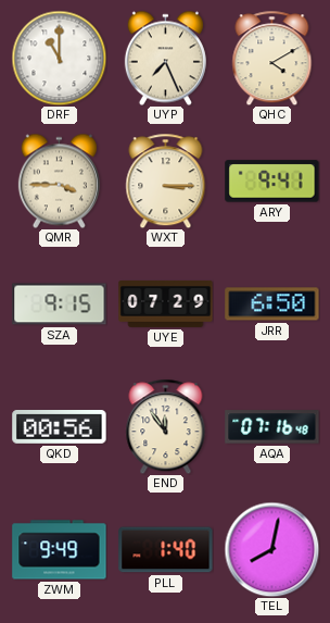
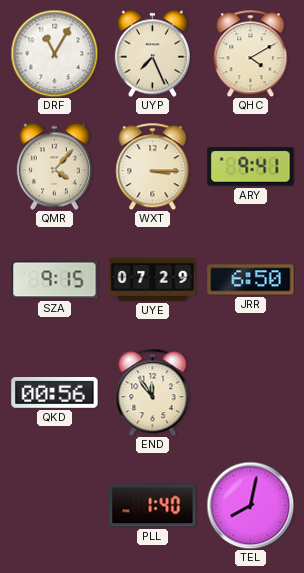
DRF: 11:00 -> 11:05
QMR: 3:45 -> 4:07
AQA: 07:16 -> none
ZWM: 9:49 -> none
